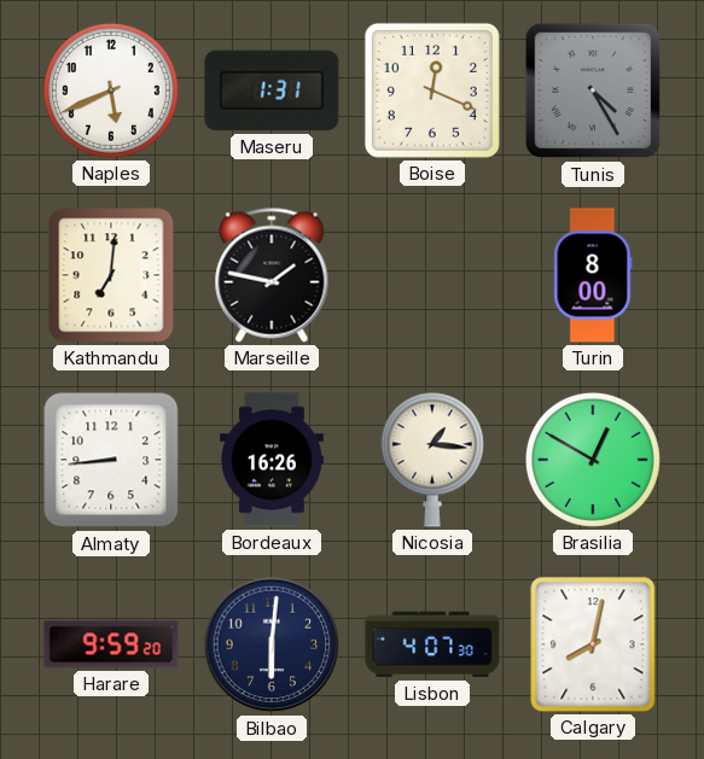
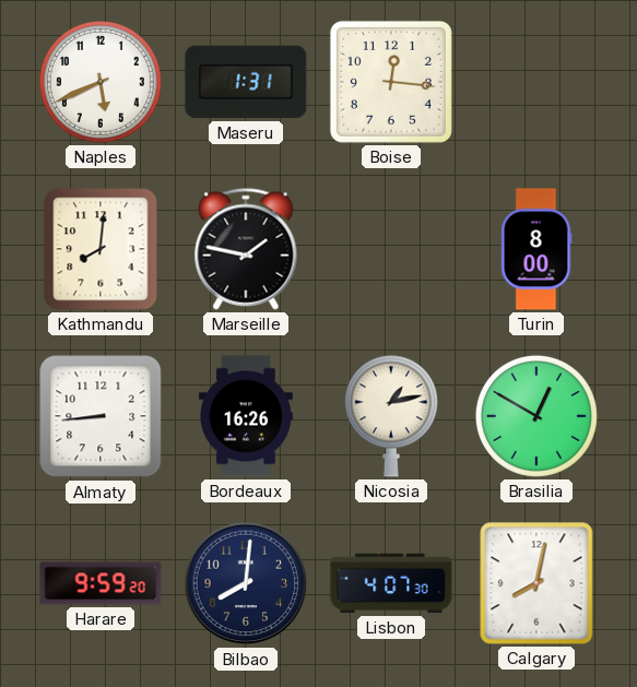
Boise: 12:19 -> 12:16
Tunis: 4:25 -> none
Kathmandu: 7:01 -> 8:01
Nicosia: 1:16 -> 1:13
Bilbao: 6:01 -> 8:01
